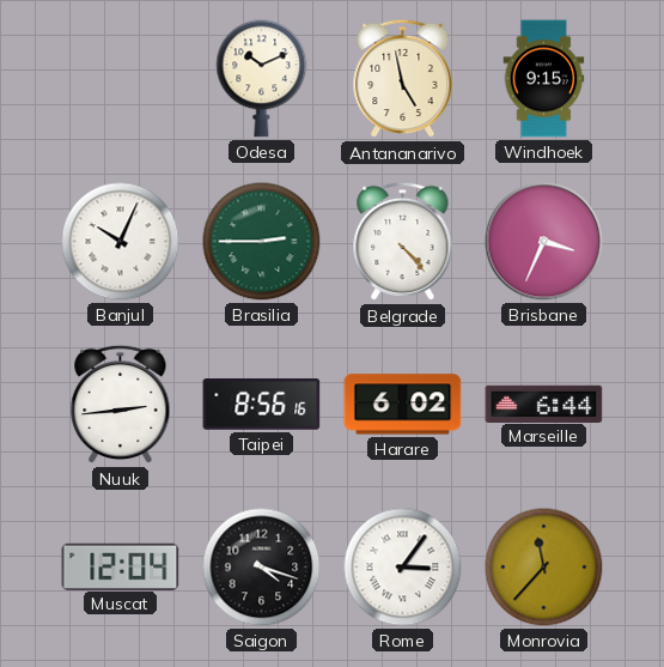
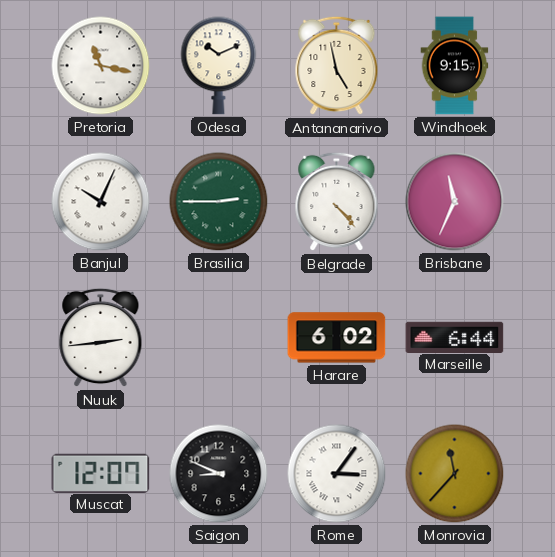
Pretoria: none -> 11:17
Brisbane: 3:34 -> 11:34
Taipei: 8:56 -> none
Muscat: 12:04 -> 12:07
Saigon: 4:18 -> 8:49
